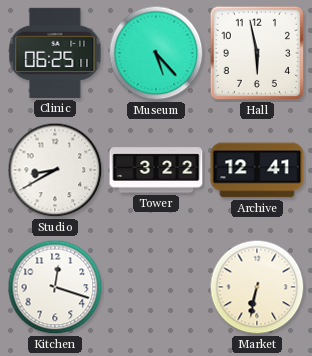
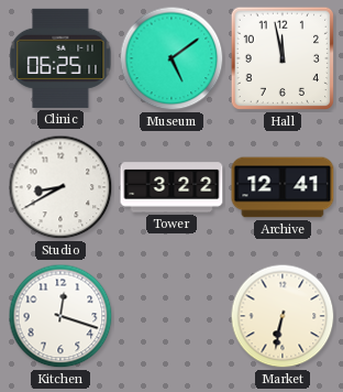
Museum: 5:23 -> 5:09
Hall: 5:58 -> 11:58
